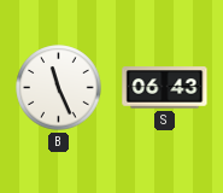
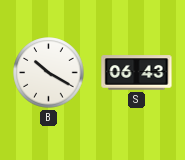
B: 11:26 -> 10:20
